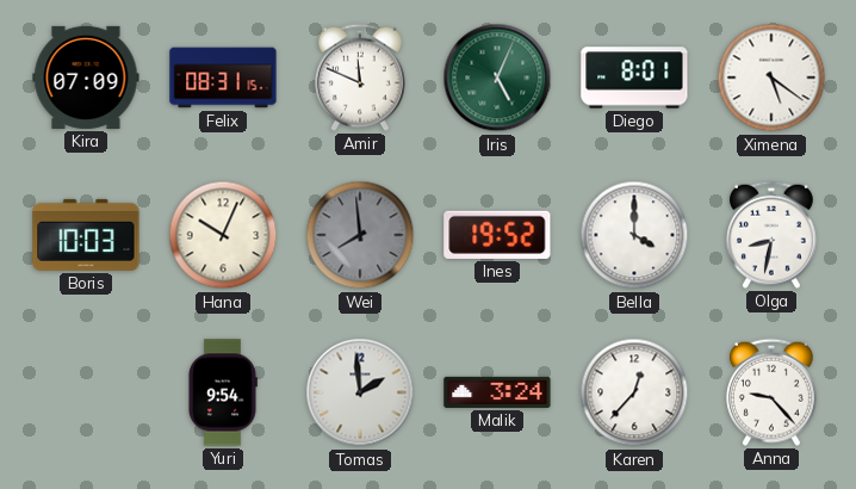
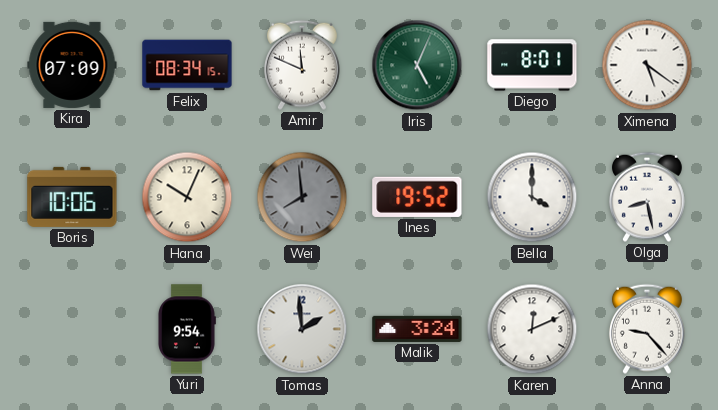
Felix: 08:31 -> 08:34
Boris: 10:03 -> 10:06
Olga: 8:32 -> 8:28
Karen: 12:37 -> 12:11
